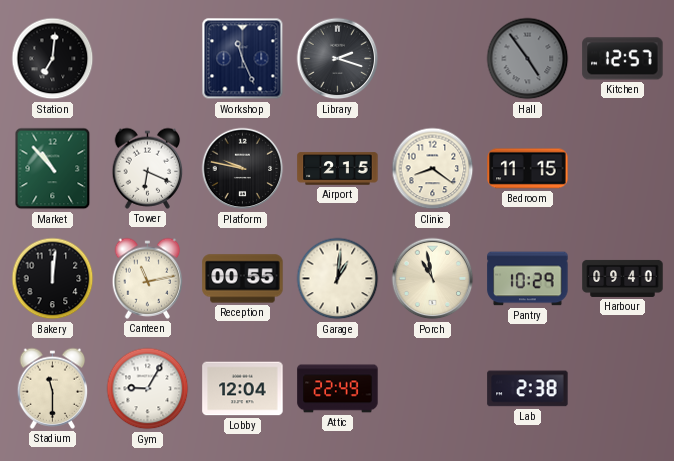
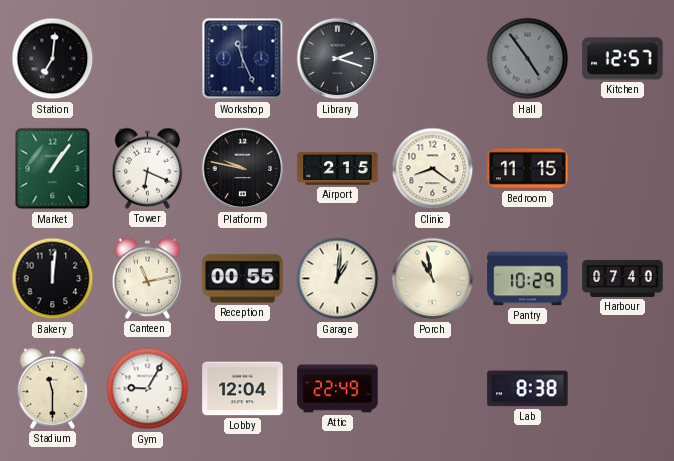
Market: 10:53 -> 1:06
Harbour: 09:40 -> 07:40
Lab: 2:38 -> 8:38
